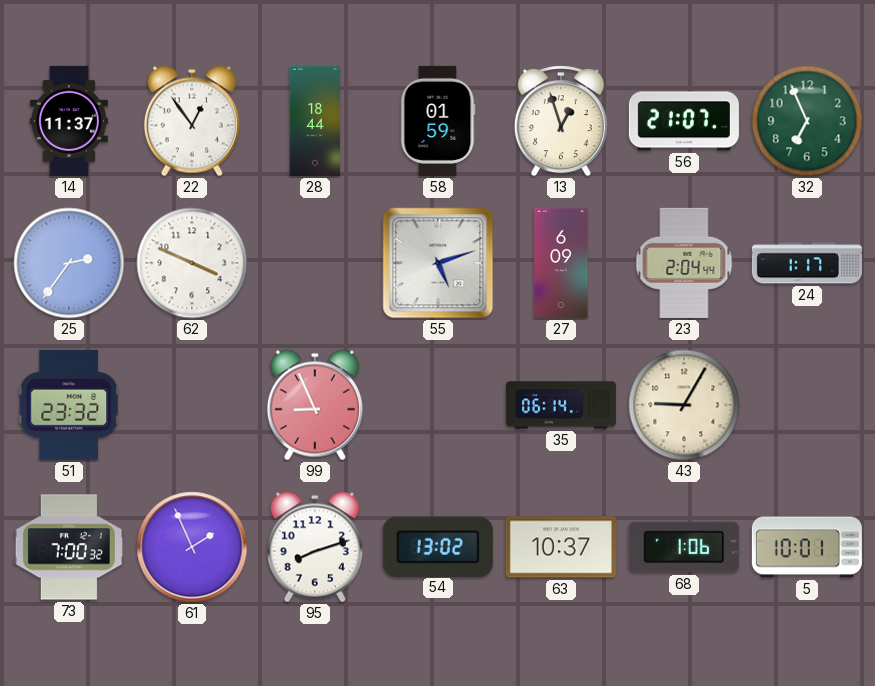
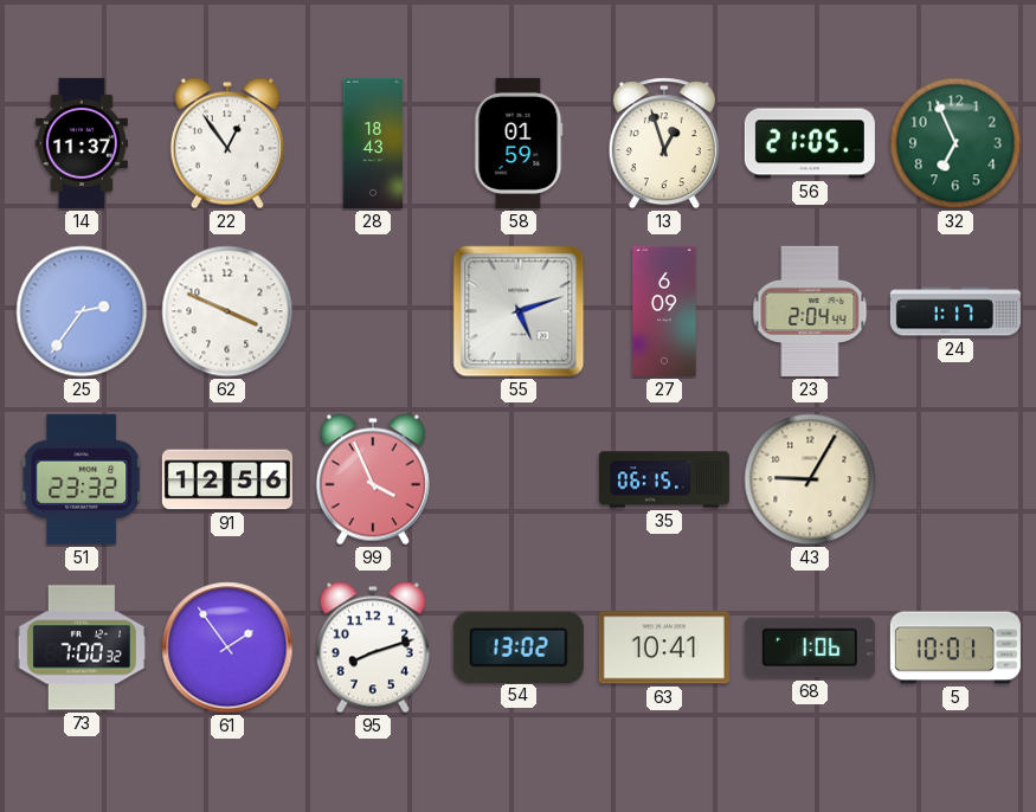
28: 18:44 -> 18:43
56: 21:07 -> 21:05
91: none -> 12:56
99: 8:56 -> 3:56
35: 06:14 -> 06:15
61: 1:56 -> 1:54
63: 10:37 -> 10:41
